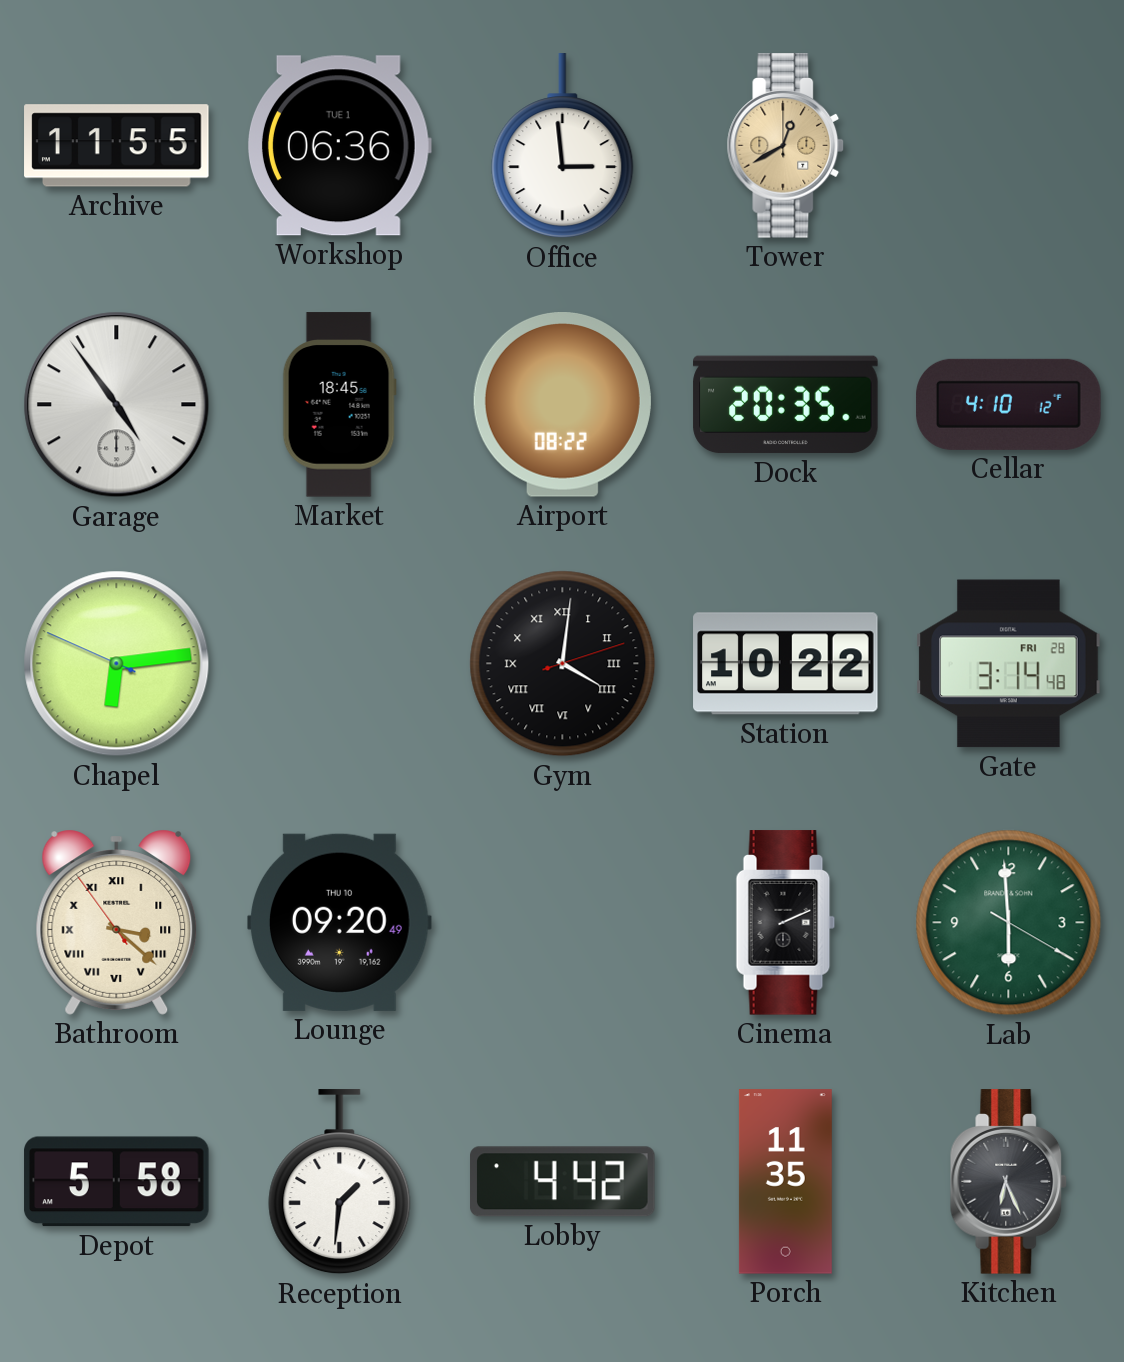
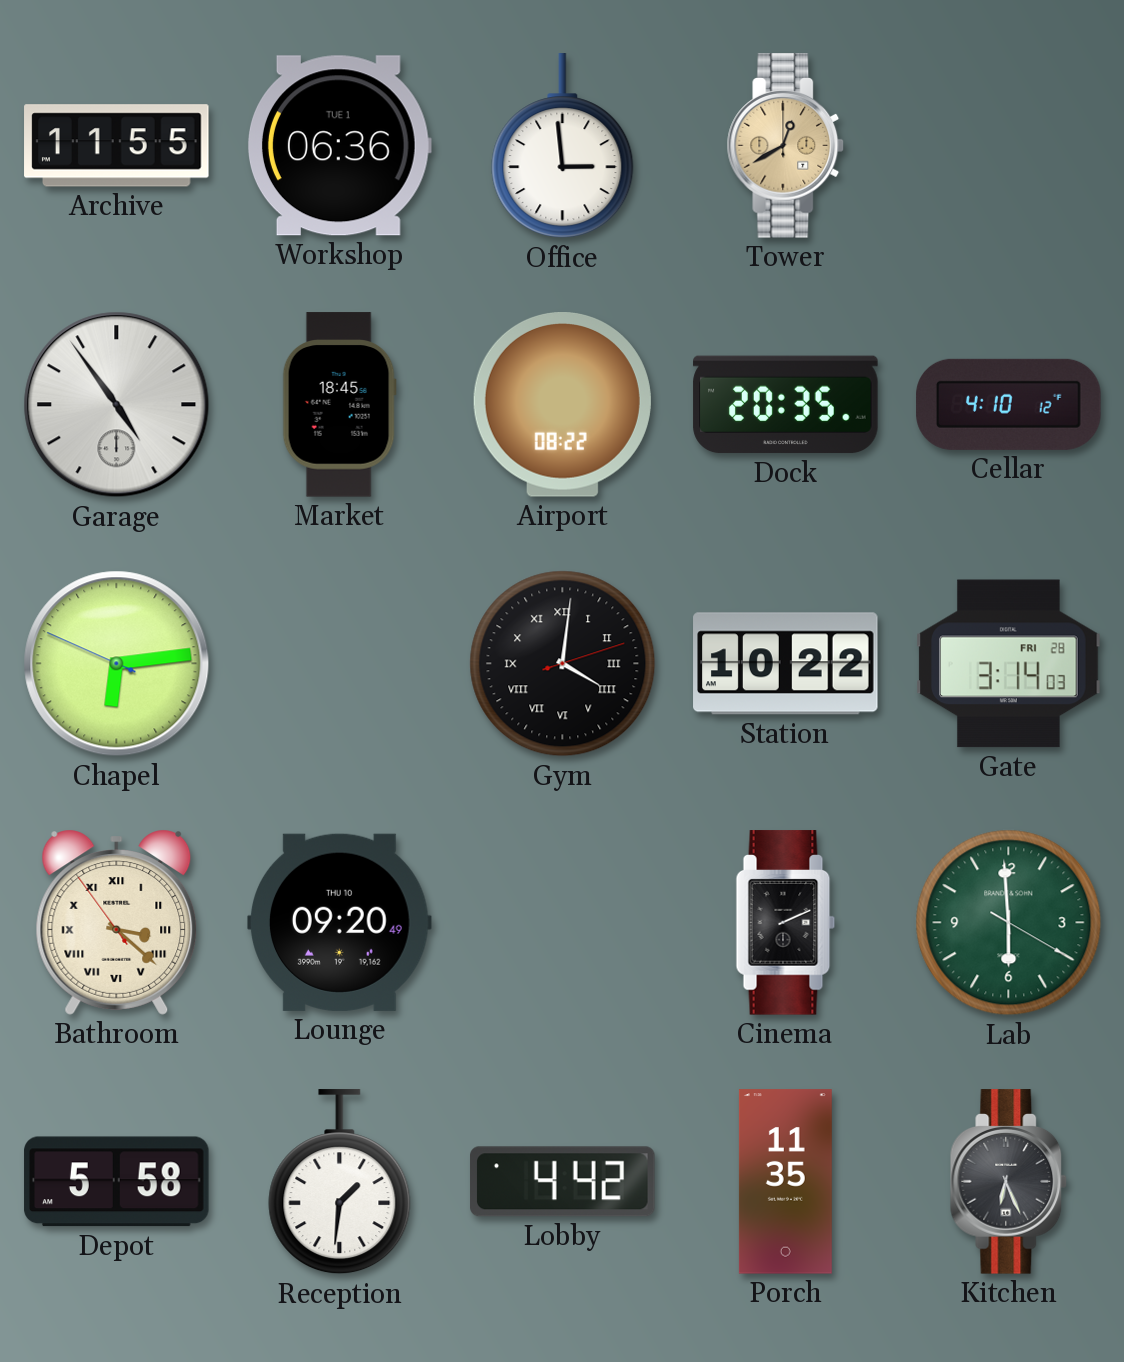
Gate: 3:14:48 -> 3:14:03
